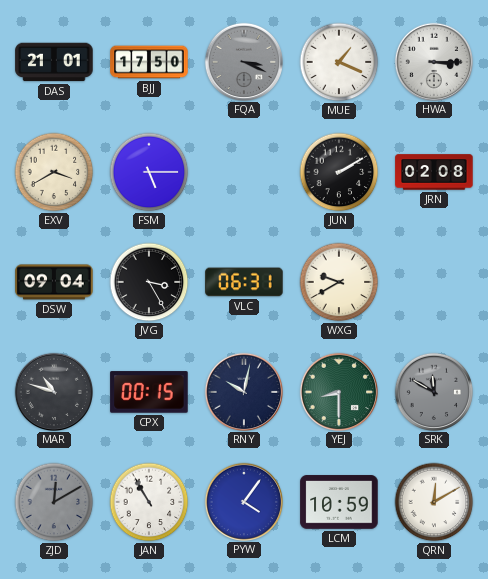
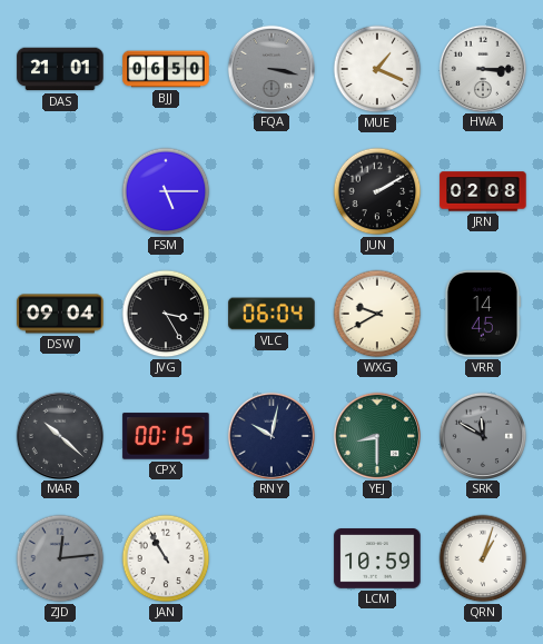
BJJ: 17:50 -> 06:50
FQA: 3:19 -> 3:17
EXV: 3:40 -> none
VLC: 06:31 -> 06:04
VRR: none -> 14:45
MAR: 10:48 -> 10:22
ZJD: 12:10 -> 12:14
PYW: 4:06 -> none
QRN: 12:10 -> 1:03
